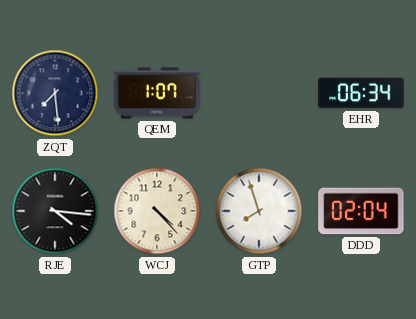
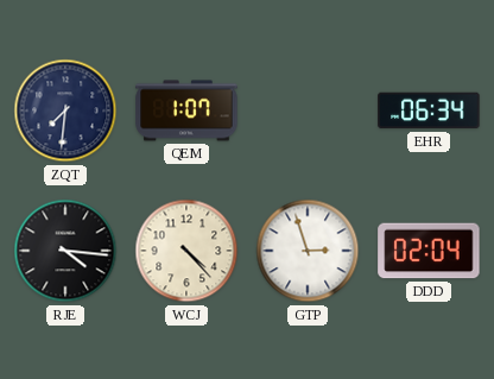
ZQT: 7:29 -> 7:31
GTP: 7:57 -> 2:57
